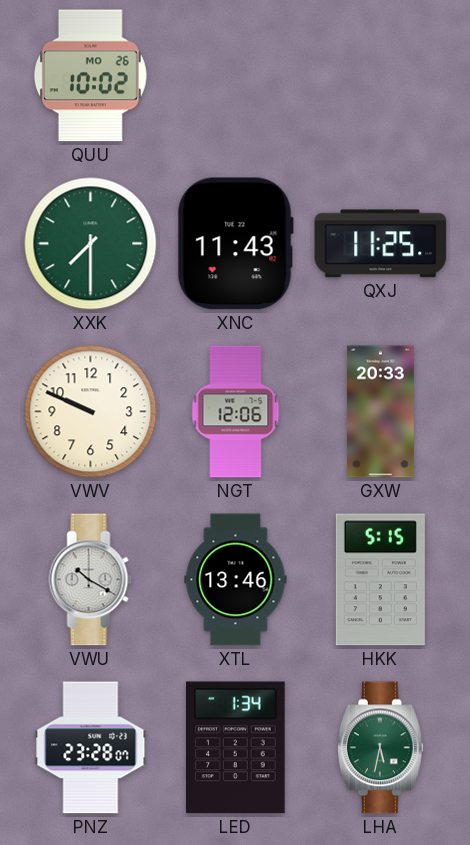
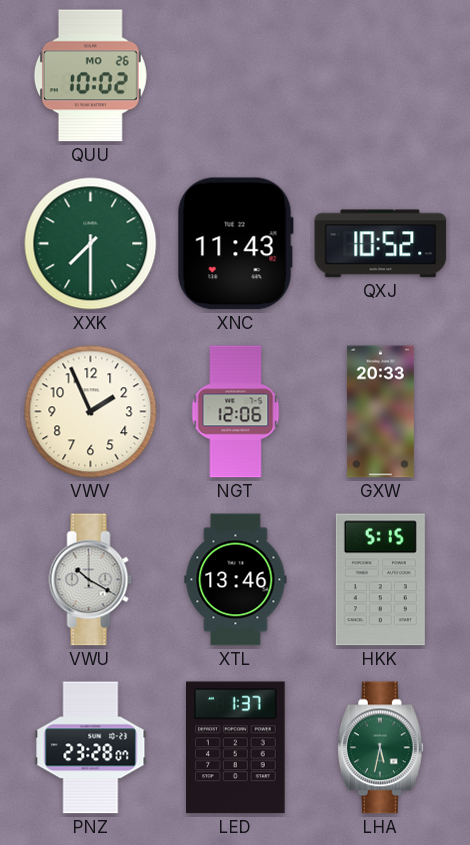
QXJ: 11:25 -> 10:52
VWV: 9:49 -> 1:56
LED: 1:34 -> 1:37
